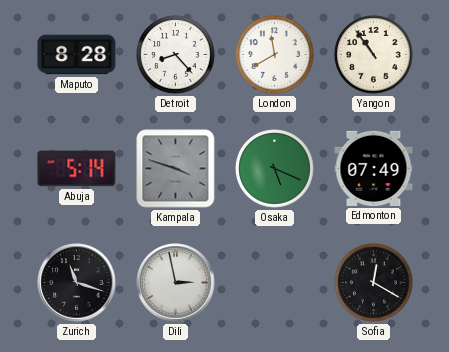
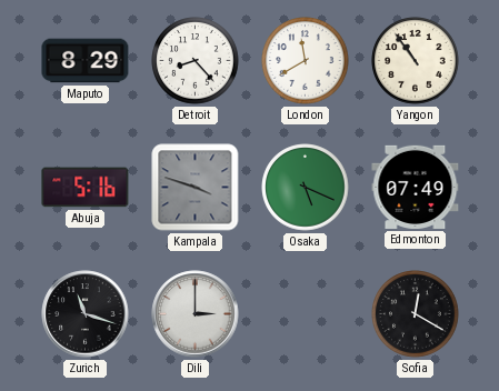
Maputo: 8:28 -> 8:29
Abuja: 5:14 -> 5:16
Dili: 2:58 -> 3:00
